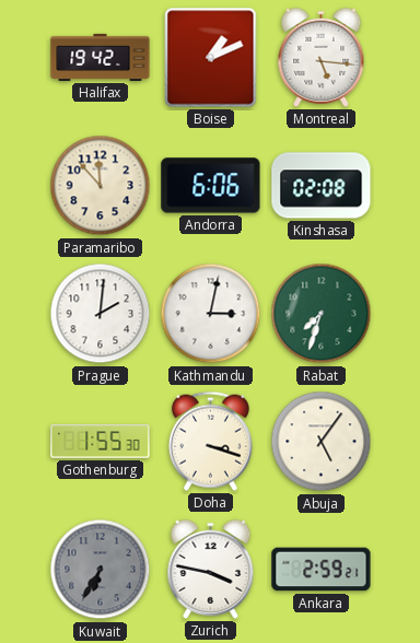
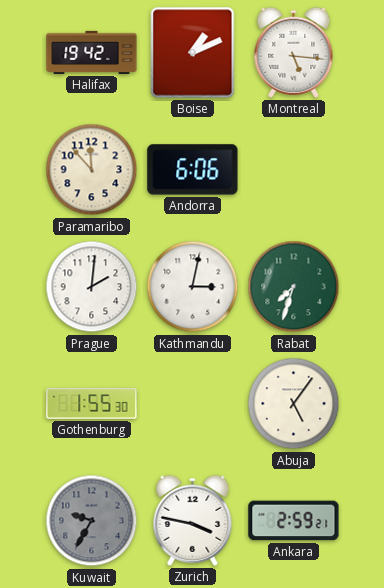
Kinshasa: 02:08 -> none
Doha: 3:18 -> none
Kuwait: 6:35 -> 9:35
